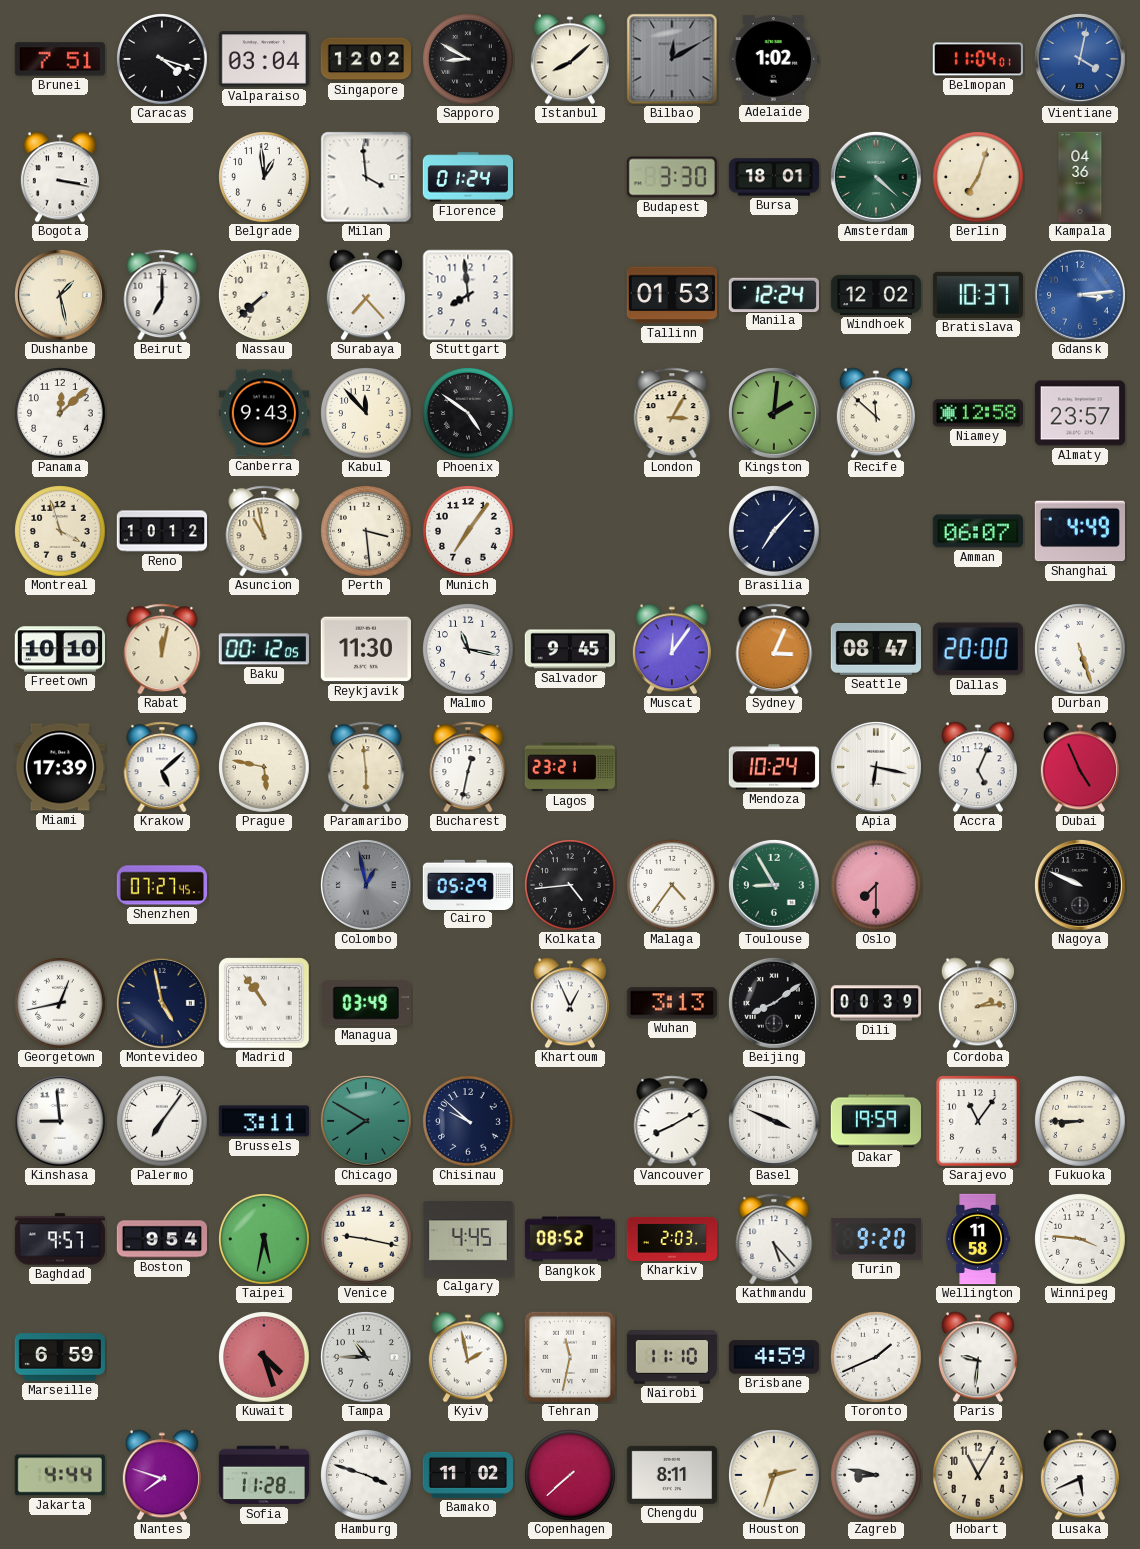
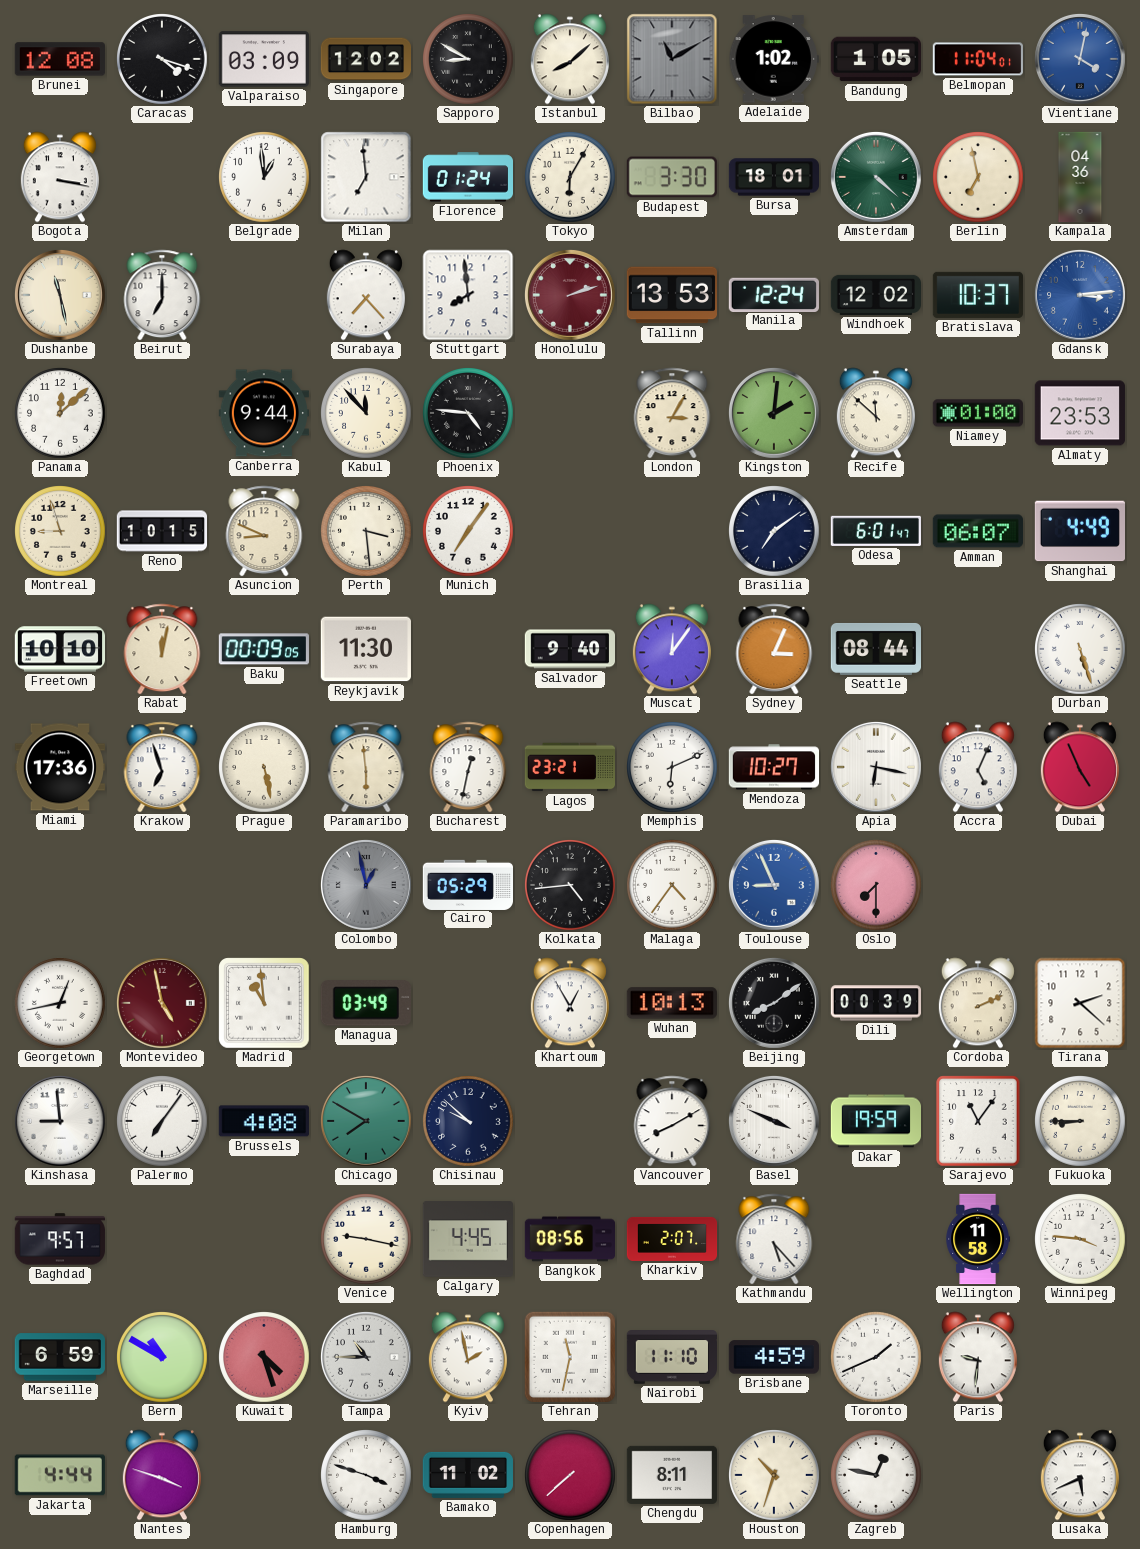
Brunei: 7:51 -> 12:08
Valparaiso: 03:04 -> 03:09
Bilbao: 12:10 -> 11:10
Bandung: none -> 1:05
Milan: 3:59 -> 6:59
Tokyo: none -> 6:05
Berlin: 7:03 -> 6:58
Dushanbe: 1:28 -> 11:28
Nassau: 7:38 -> none
Honolulu: none -> 2:12
Tallinn: 01:53 -> 13:53
Canberra: 9:43 -> 9:44
Phoenix: 4:51 -> 4:46
Niamey: 12:58 -> 01:00
Almaty: 23:57 -> 23:53
Montreal: 3:57 -> 8:57
Reno: 10:12 -> 10:15
Asuncion: 10:58 -> 8:49
Brasilia: 7:07 -> 7:09
Odesa: none -> 6:01
Baku: 00:12 -> 00:09
Malmo: 11:17 -> none
Salvador: 9:45 -> 9:40
Seattle: 08:47 -> 08:44
Dallas: 20:00 -> none
Miami: 17:39 -> 17:36
Krakow: 5:08 -> 6:57
Prague: 5:47 -> 5:28
Memphis: none -> 6:11
Mendoza: 10:24 -> 10:27
Shenzhen: 07:27 -> none
Toulouse: 8:55 -> 8:56
Toulouse dial: green -> blue
Nagoya: 9:49 -> none
Montevideo dial: navy -> burgundy
Madrid: 10:54 -> 10:59
Khartoum: 12:56 -> 12:55
Wuhan: 3:13 -> 10:13
Cordoba: 2:14 -> 2:11
Tirana: none -> 2:22
Brussels: 3:11 -> 4:08
Boston: 9:54 -> none
Taipei: 5:32 -> none
Bangkok: 08:52 -> 08:56
Kharkiv: 2:03 -> 2:07
Turin: 9:20 -> none
Bern: none -> 10:50
Nantes: 7:48 -> 3:48
Sofia: 11:28 -> none
Houston: 2:33 -> 10:33
Zagreb: 8:47 -> 12:47
Hobart: 11:05 -> none
